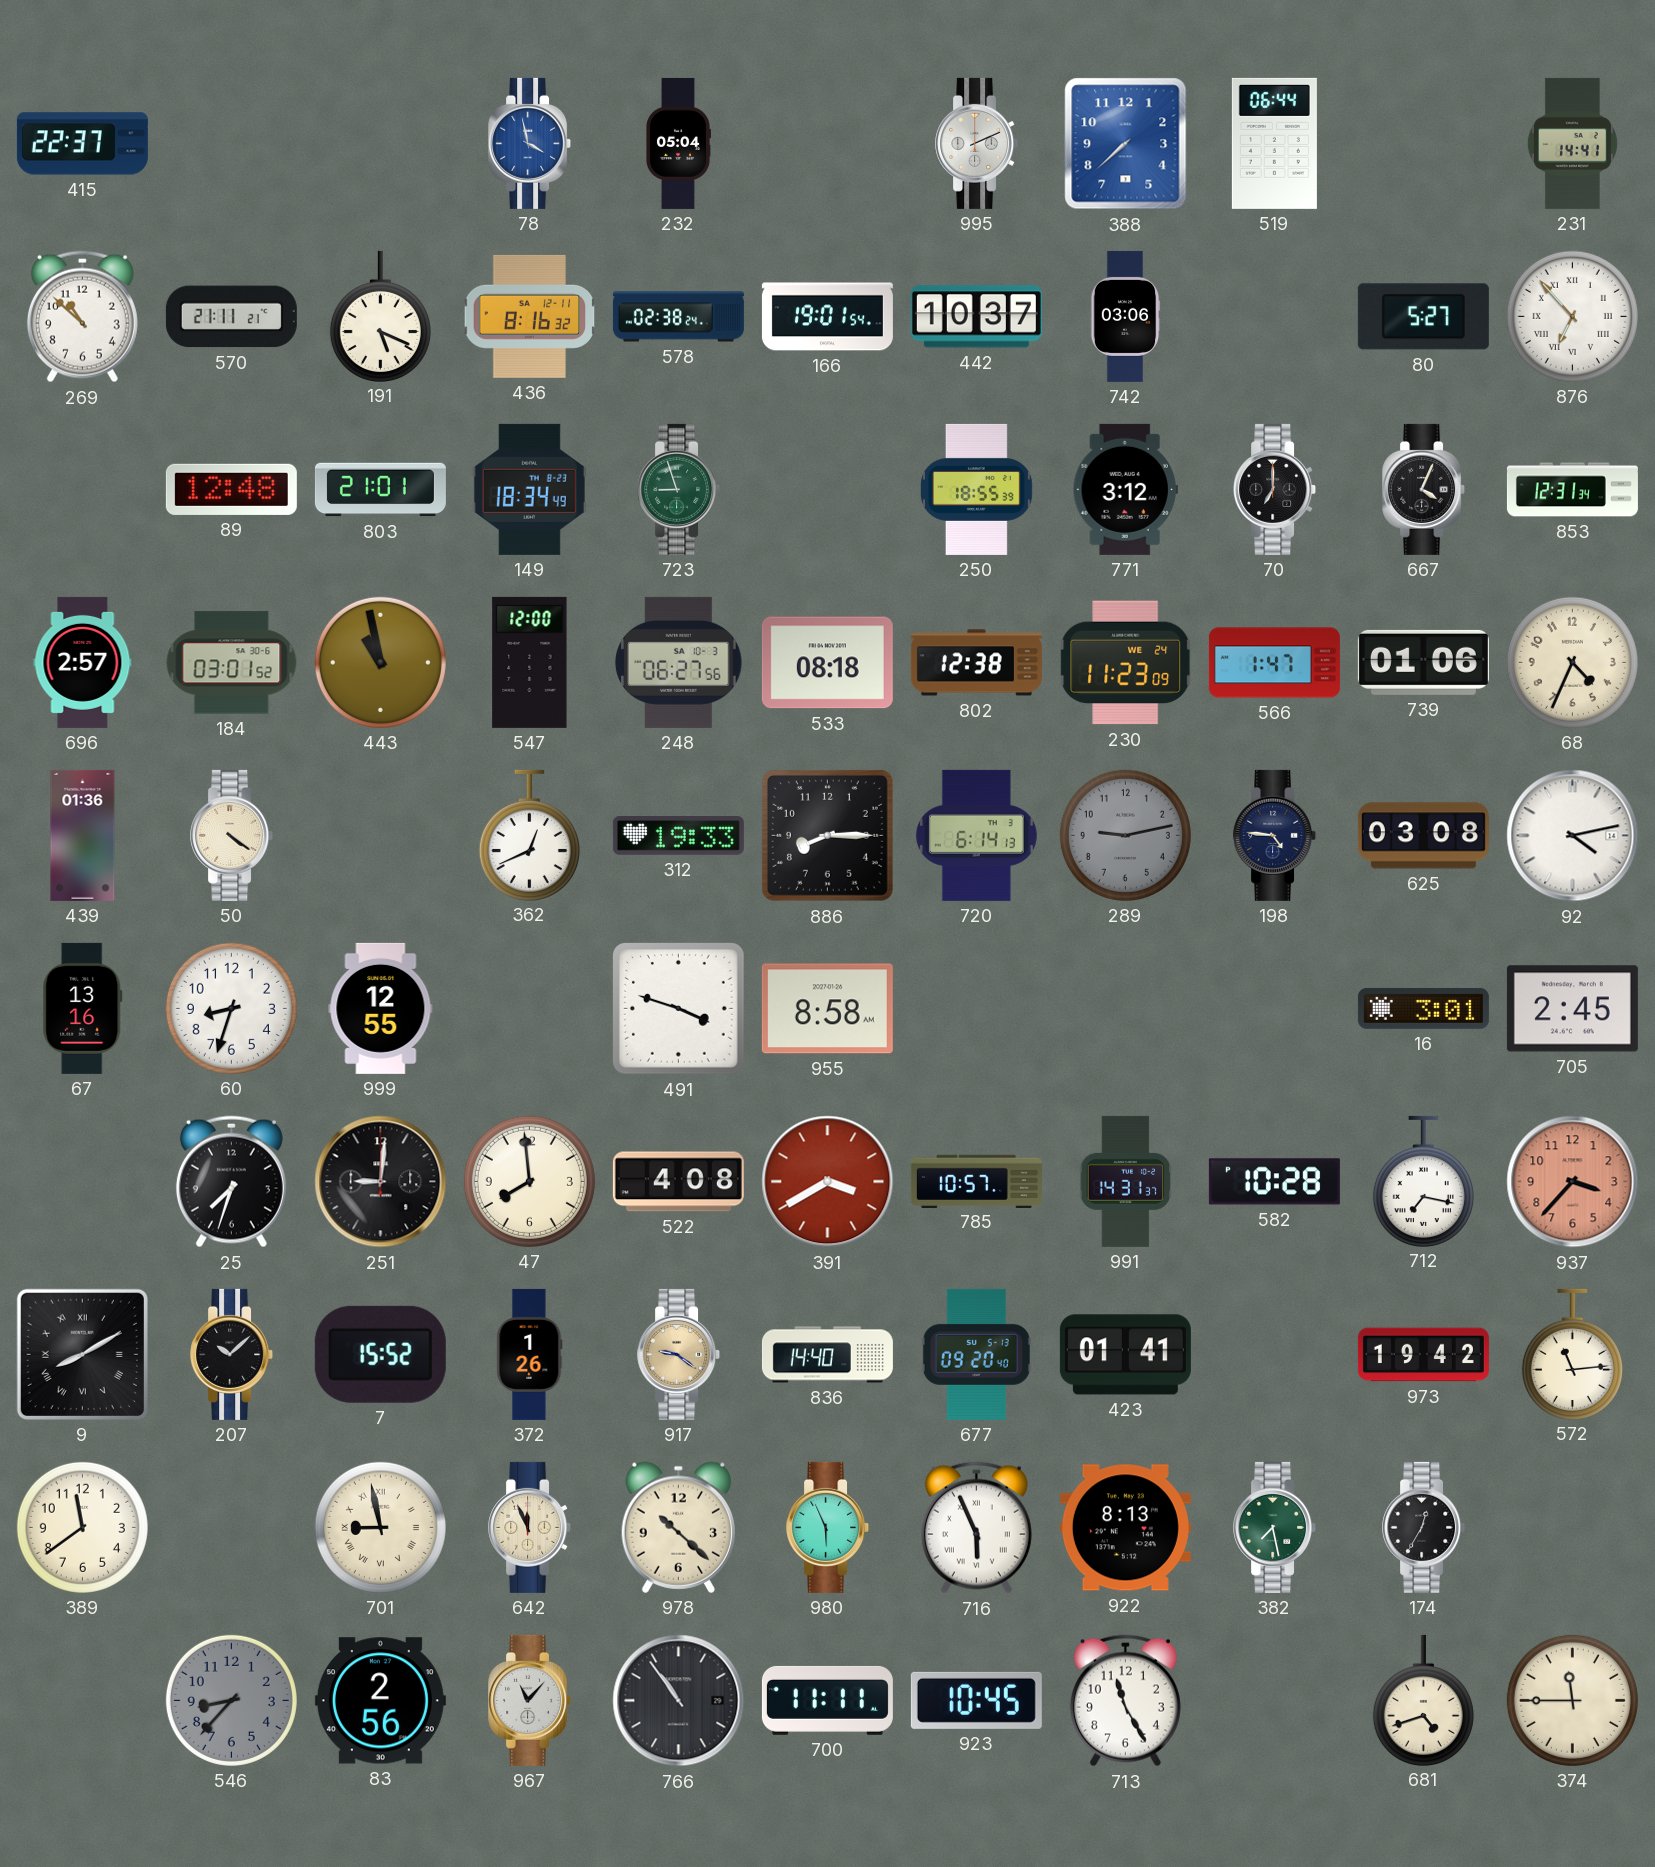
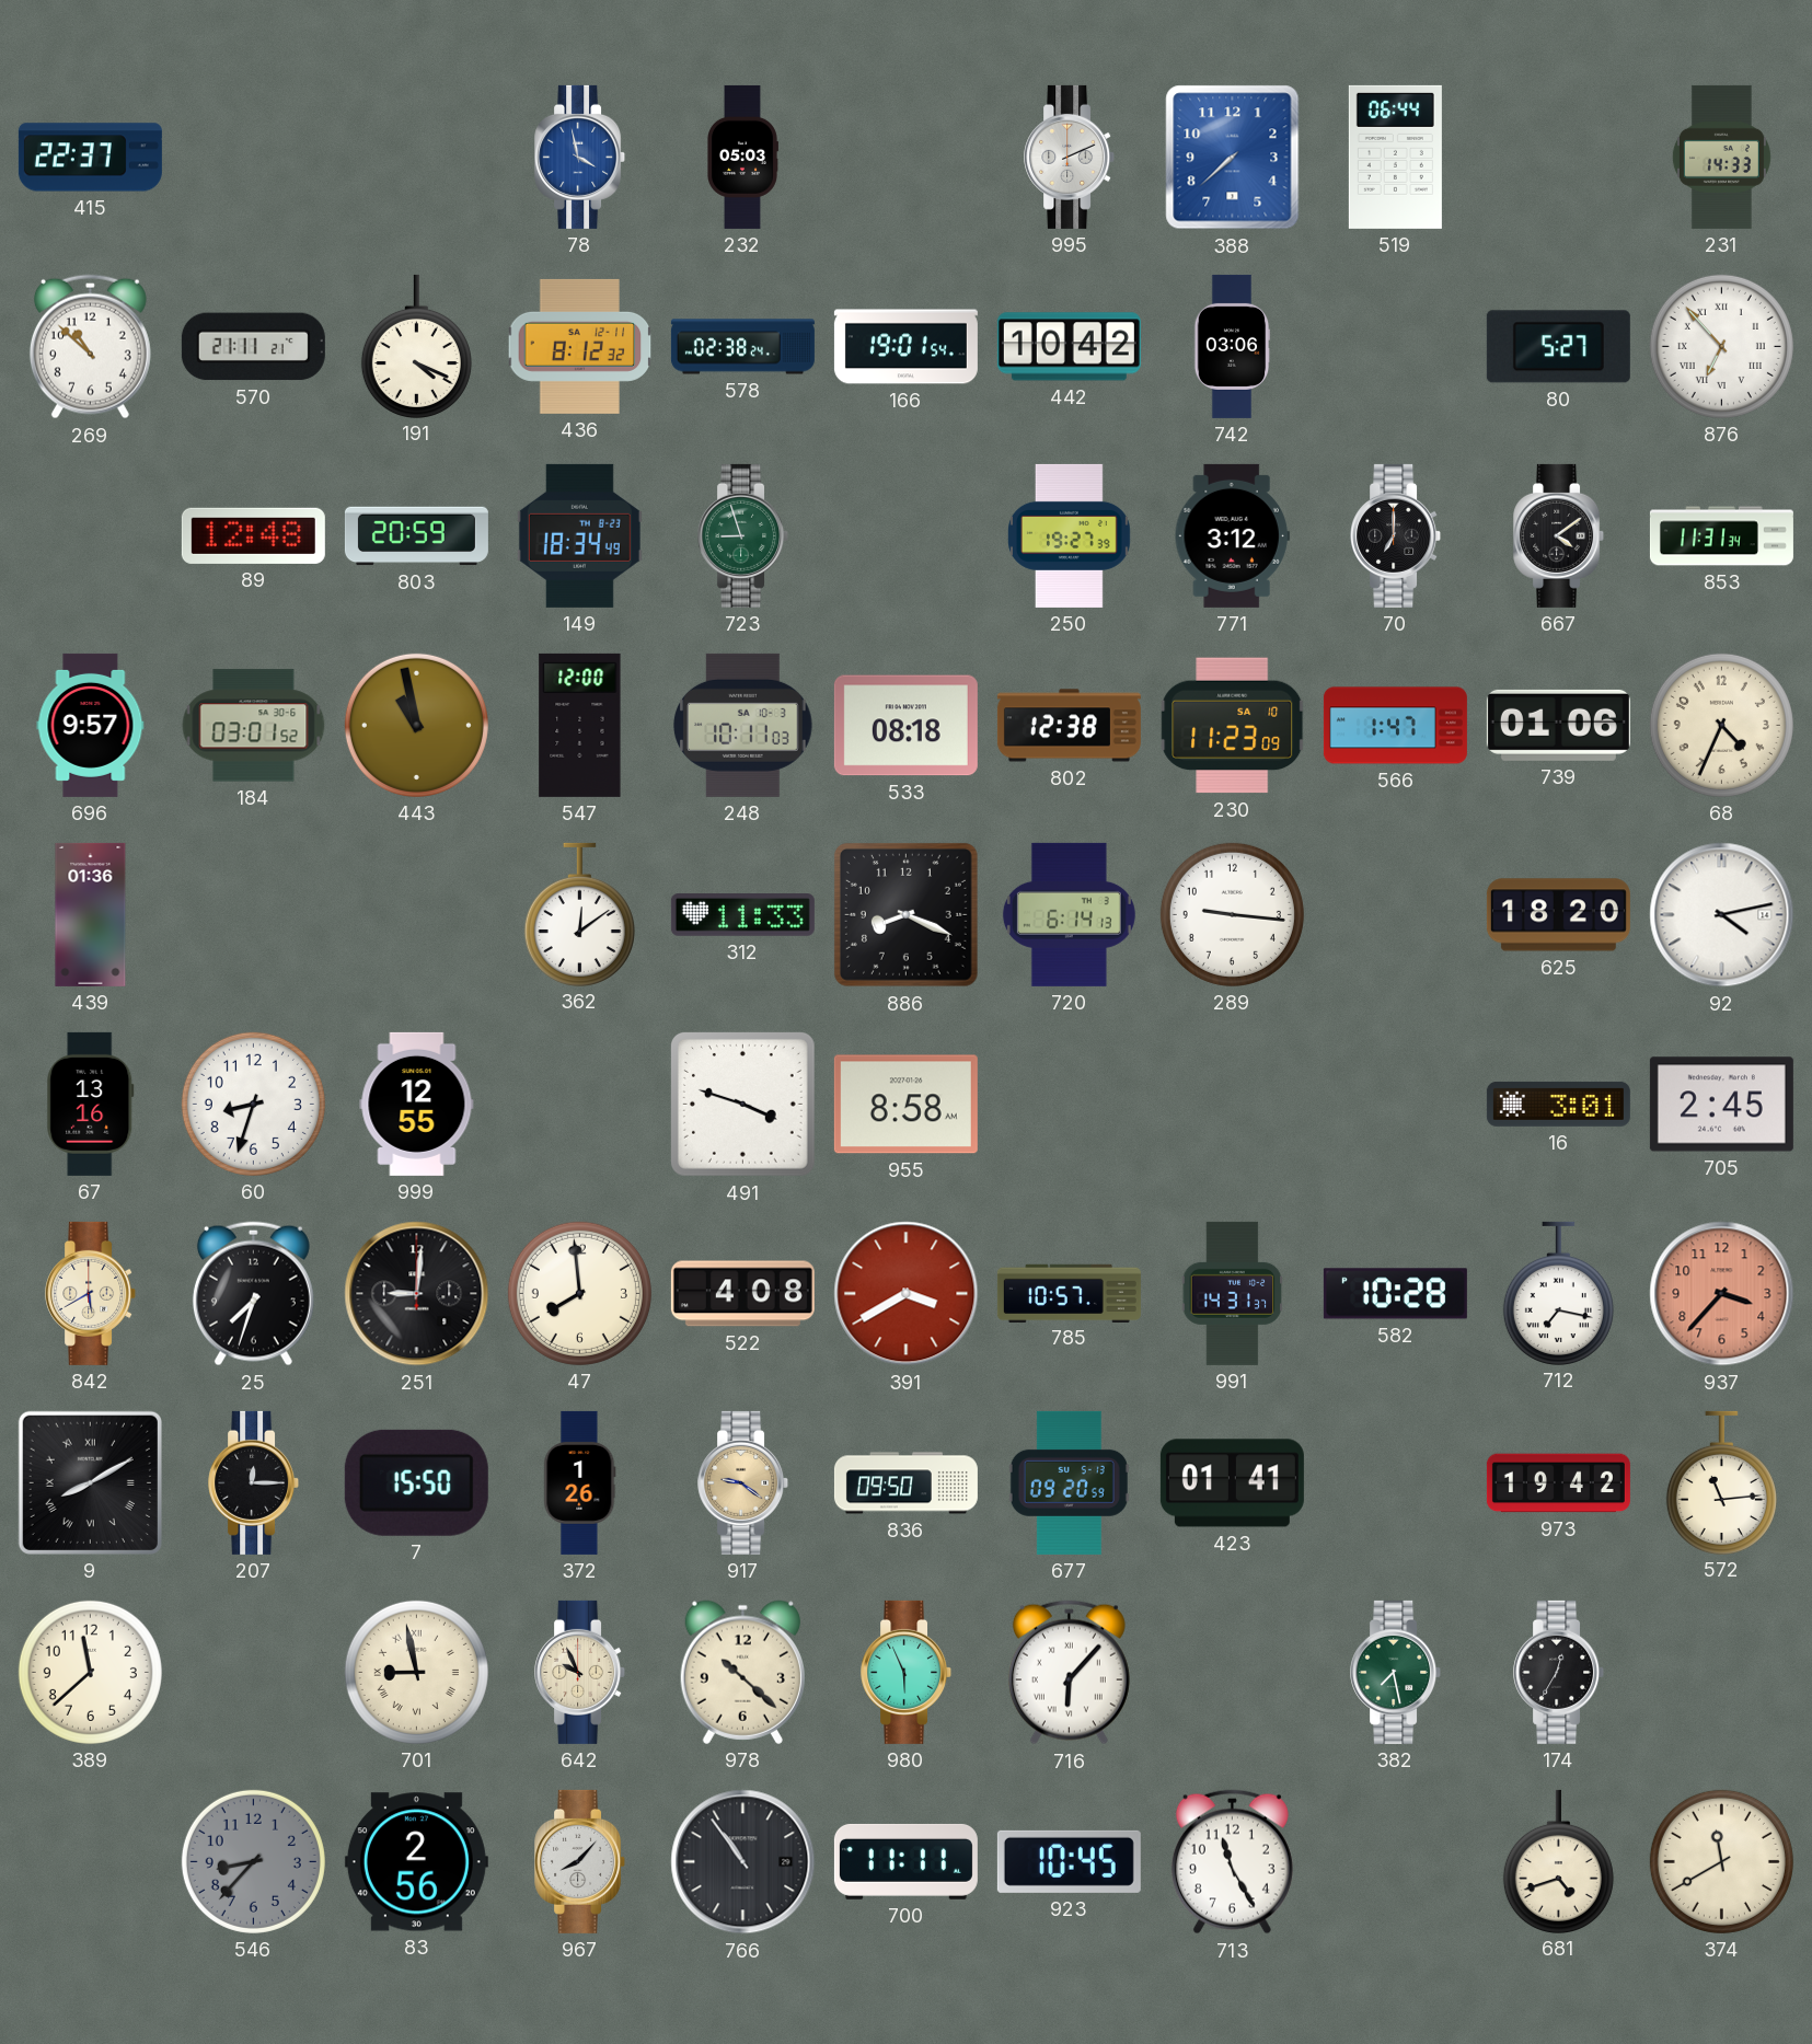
232: 05:04 -> 05:03
231: 14:41 -> 14:33
191: 5:19 -> 4:19
436: 8:16 -> 8:12
442: 10:37 -> 10:42
803: 21:01 -> 20:59
250: 18:55 -> 19:27
667: 4:04 -> 4:09
853: 12:31 -> 11:31
696: 2:57 -> 9:57
248: 06:27 -> 10:11
230 date: WE 24 -> SA 10
50: 4:21 -> none
362: 12:41 -> 12:09
312: 19:33 -> 11:33
886: 8:15 -> 8:19
289: 9:13 -> 9:16
289 dial: grey -> white
198: 4:46 -> none
625: 03:08 -> 18:20
842: none -> 5:40
207: 10:08 -> 12:15
7: 15:52 -> 15:50
836: 14:40 -> 09:50
677: 09:20:40 -> 09:20:59
389: 11:39 -> 11:38
642: 11:56 -> 9:56
716: 5:56 -> 6:07
922: 8:13 -> none
967: 11:07 -> 8:07
374: 11:45 -> 11:40
